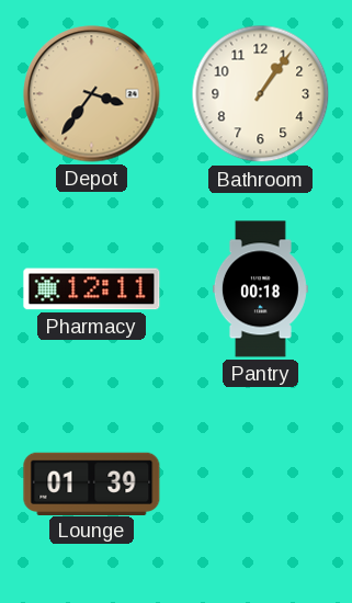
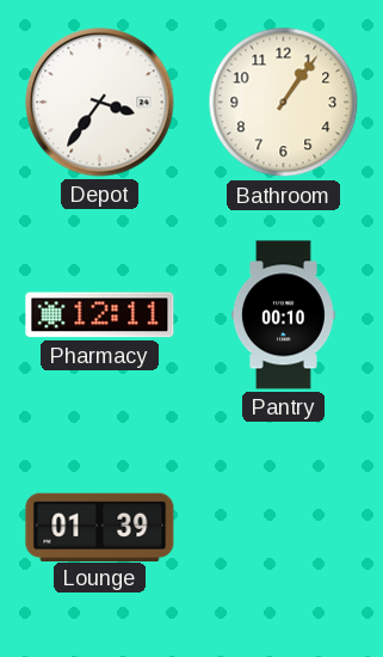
Depot dial: champagne -> white
Pantry: 00:18 -> 00:10
